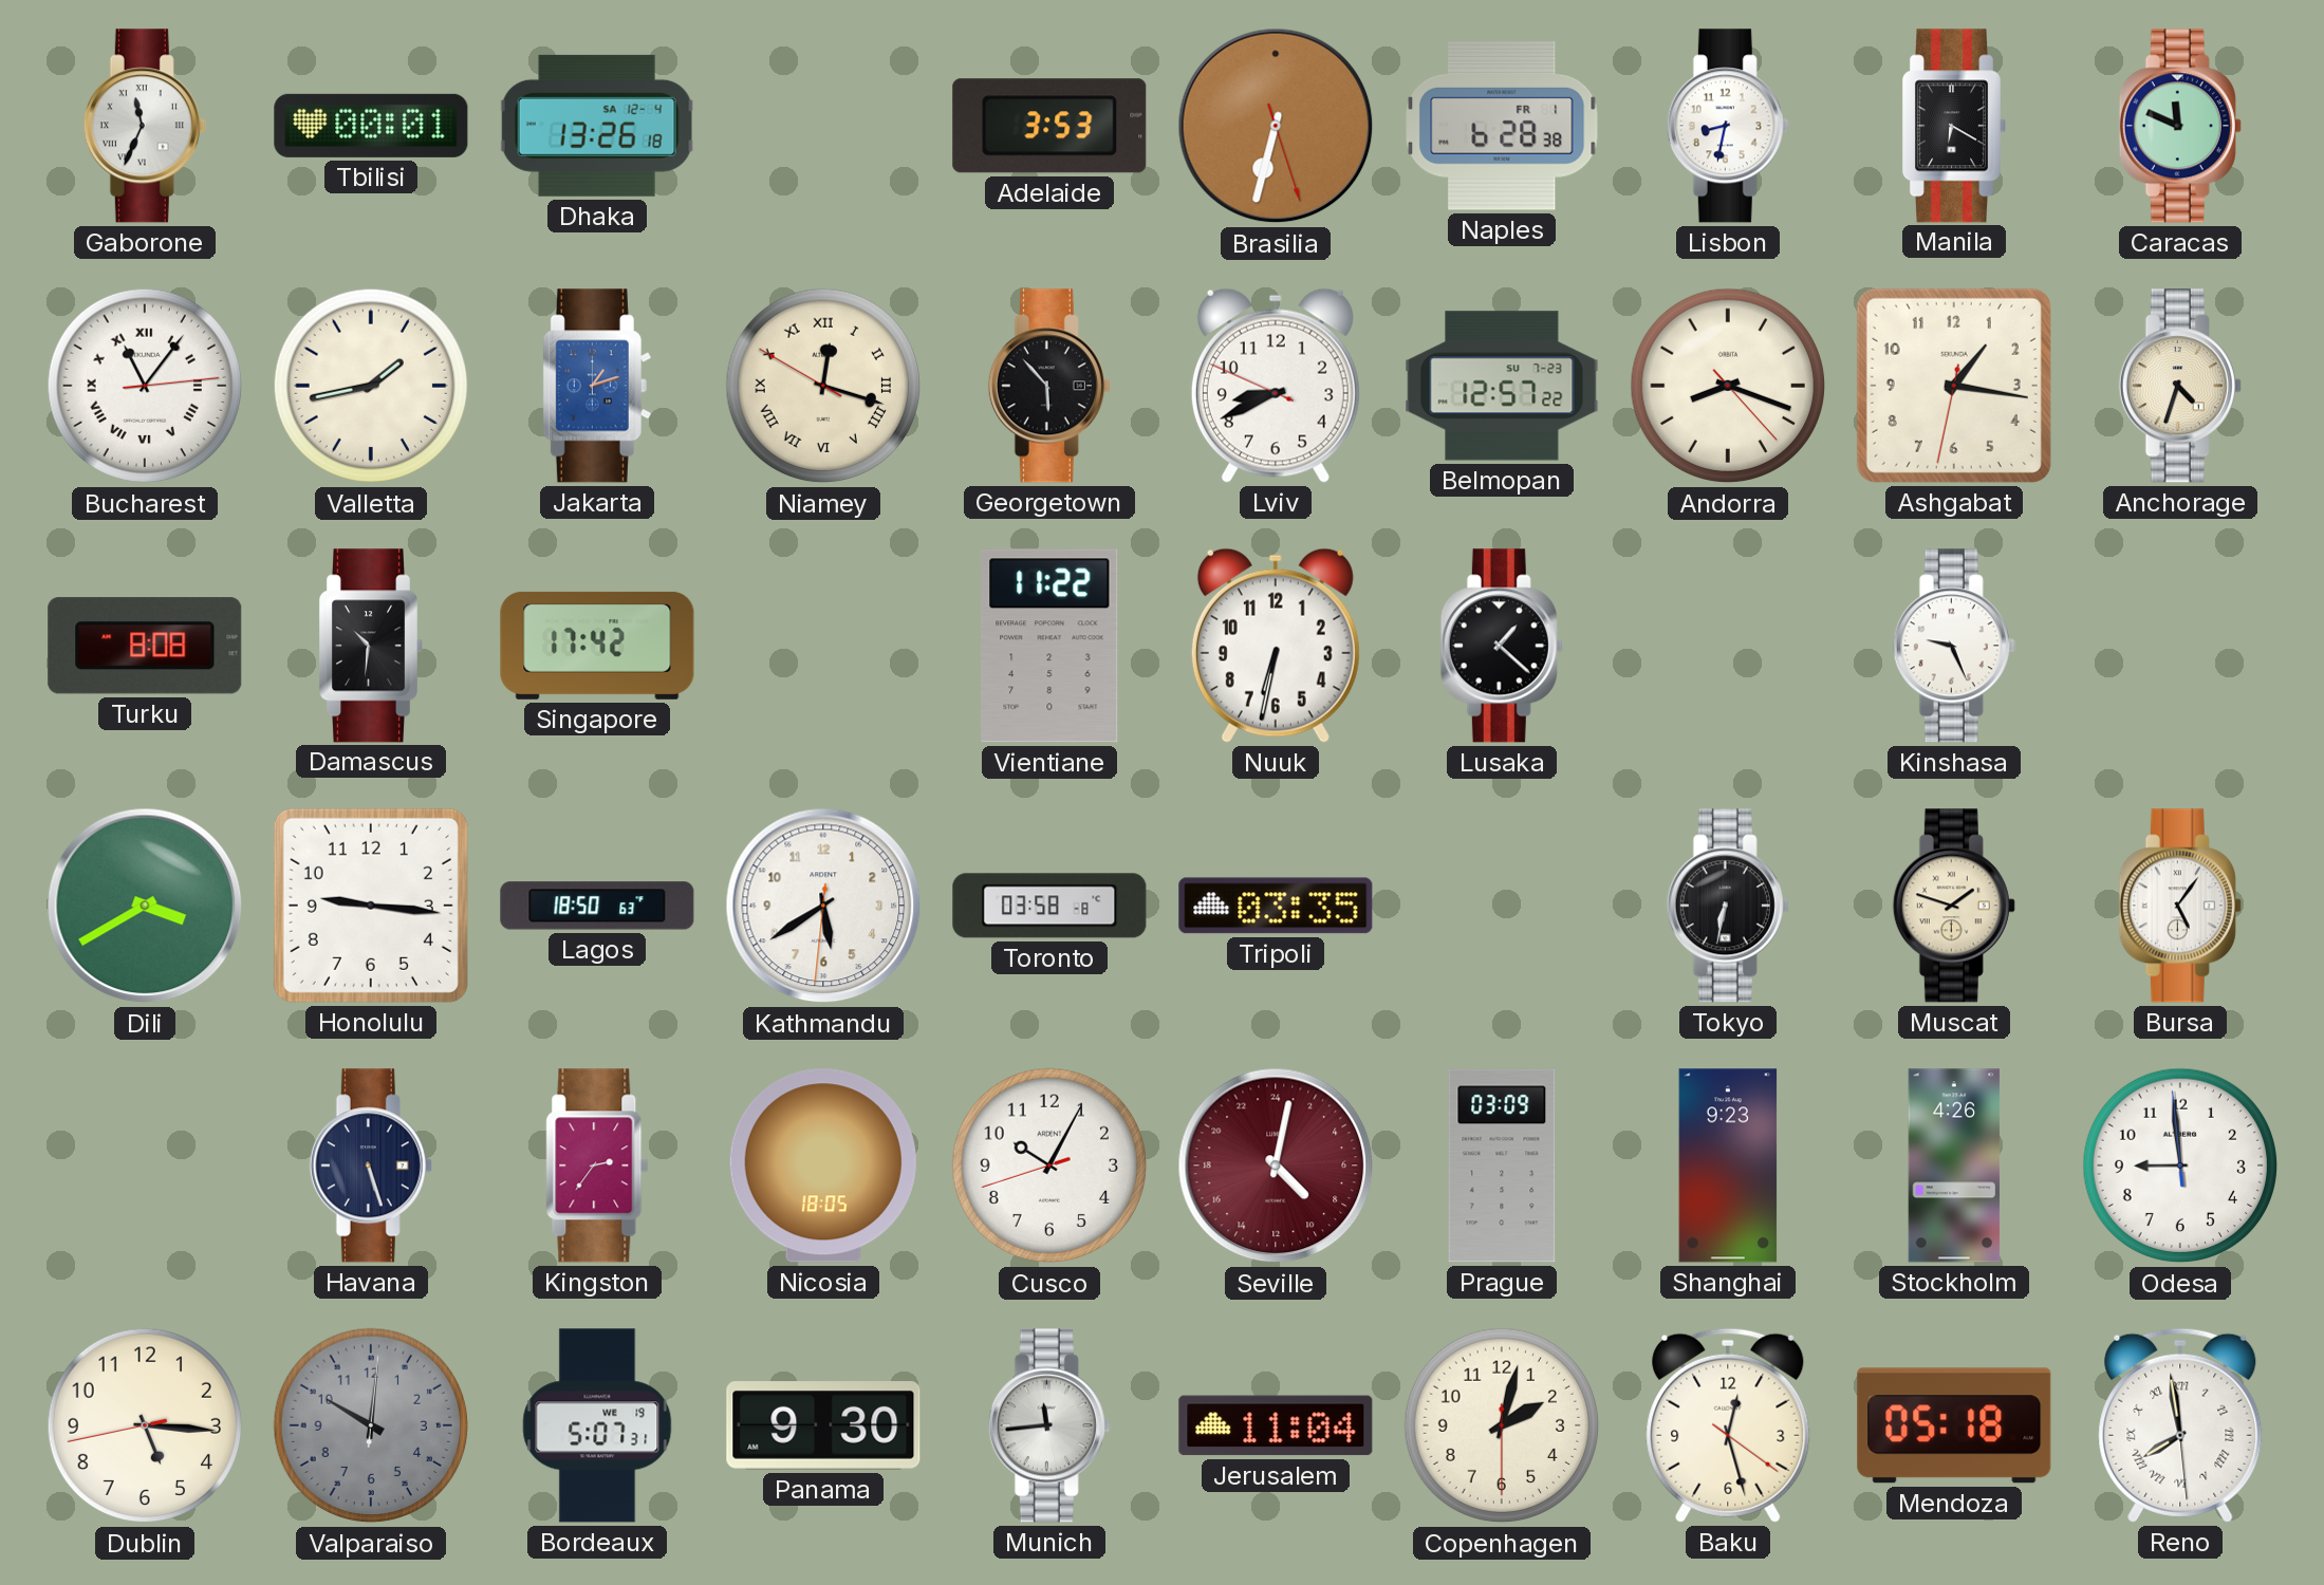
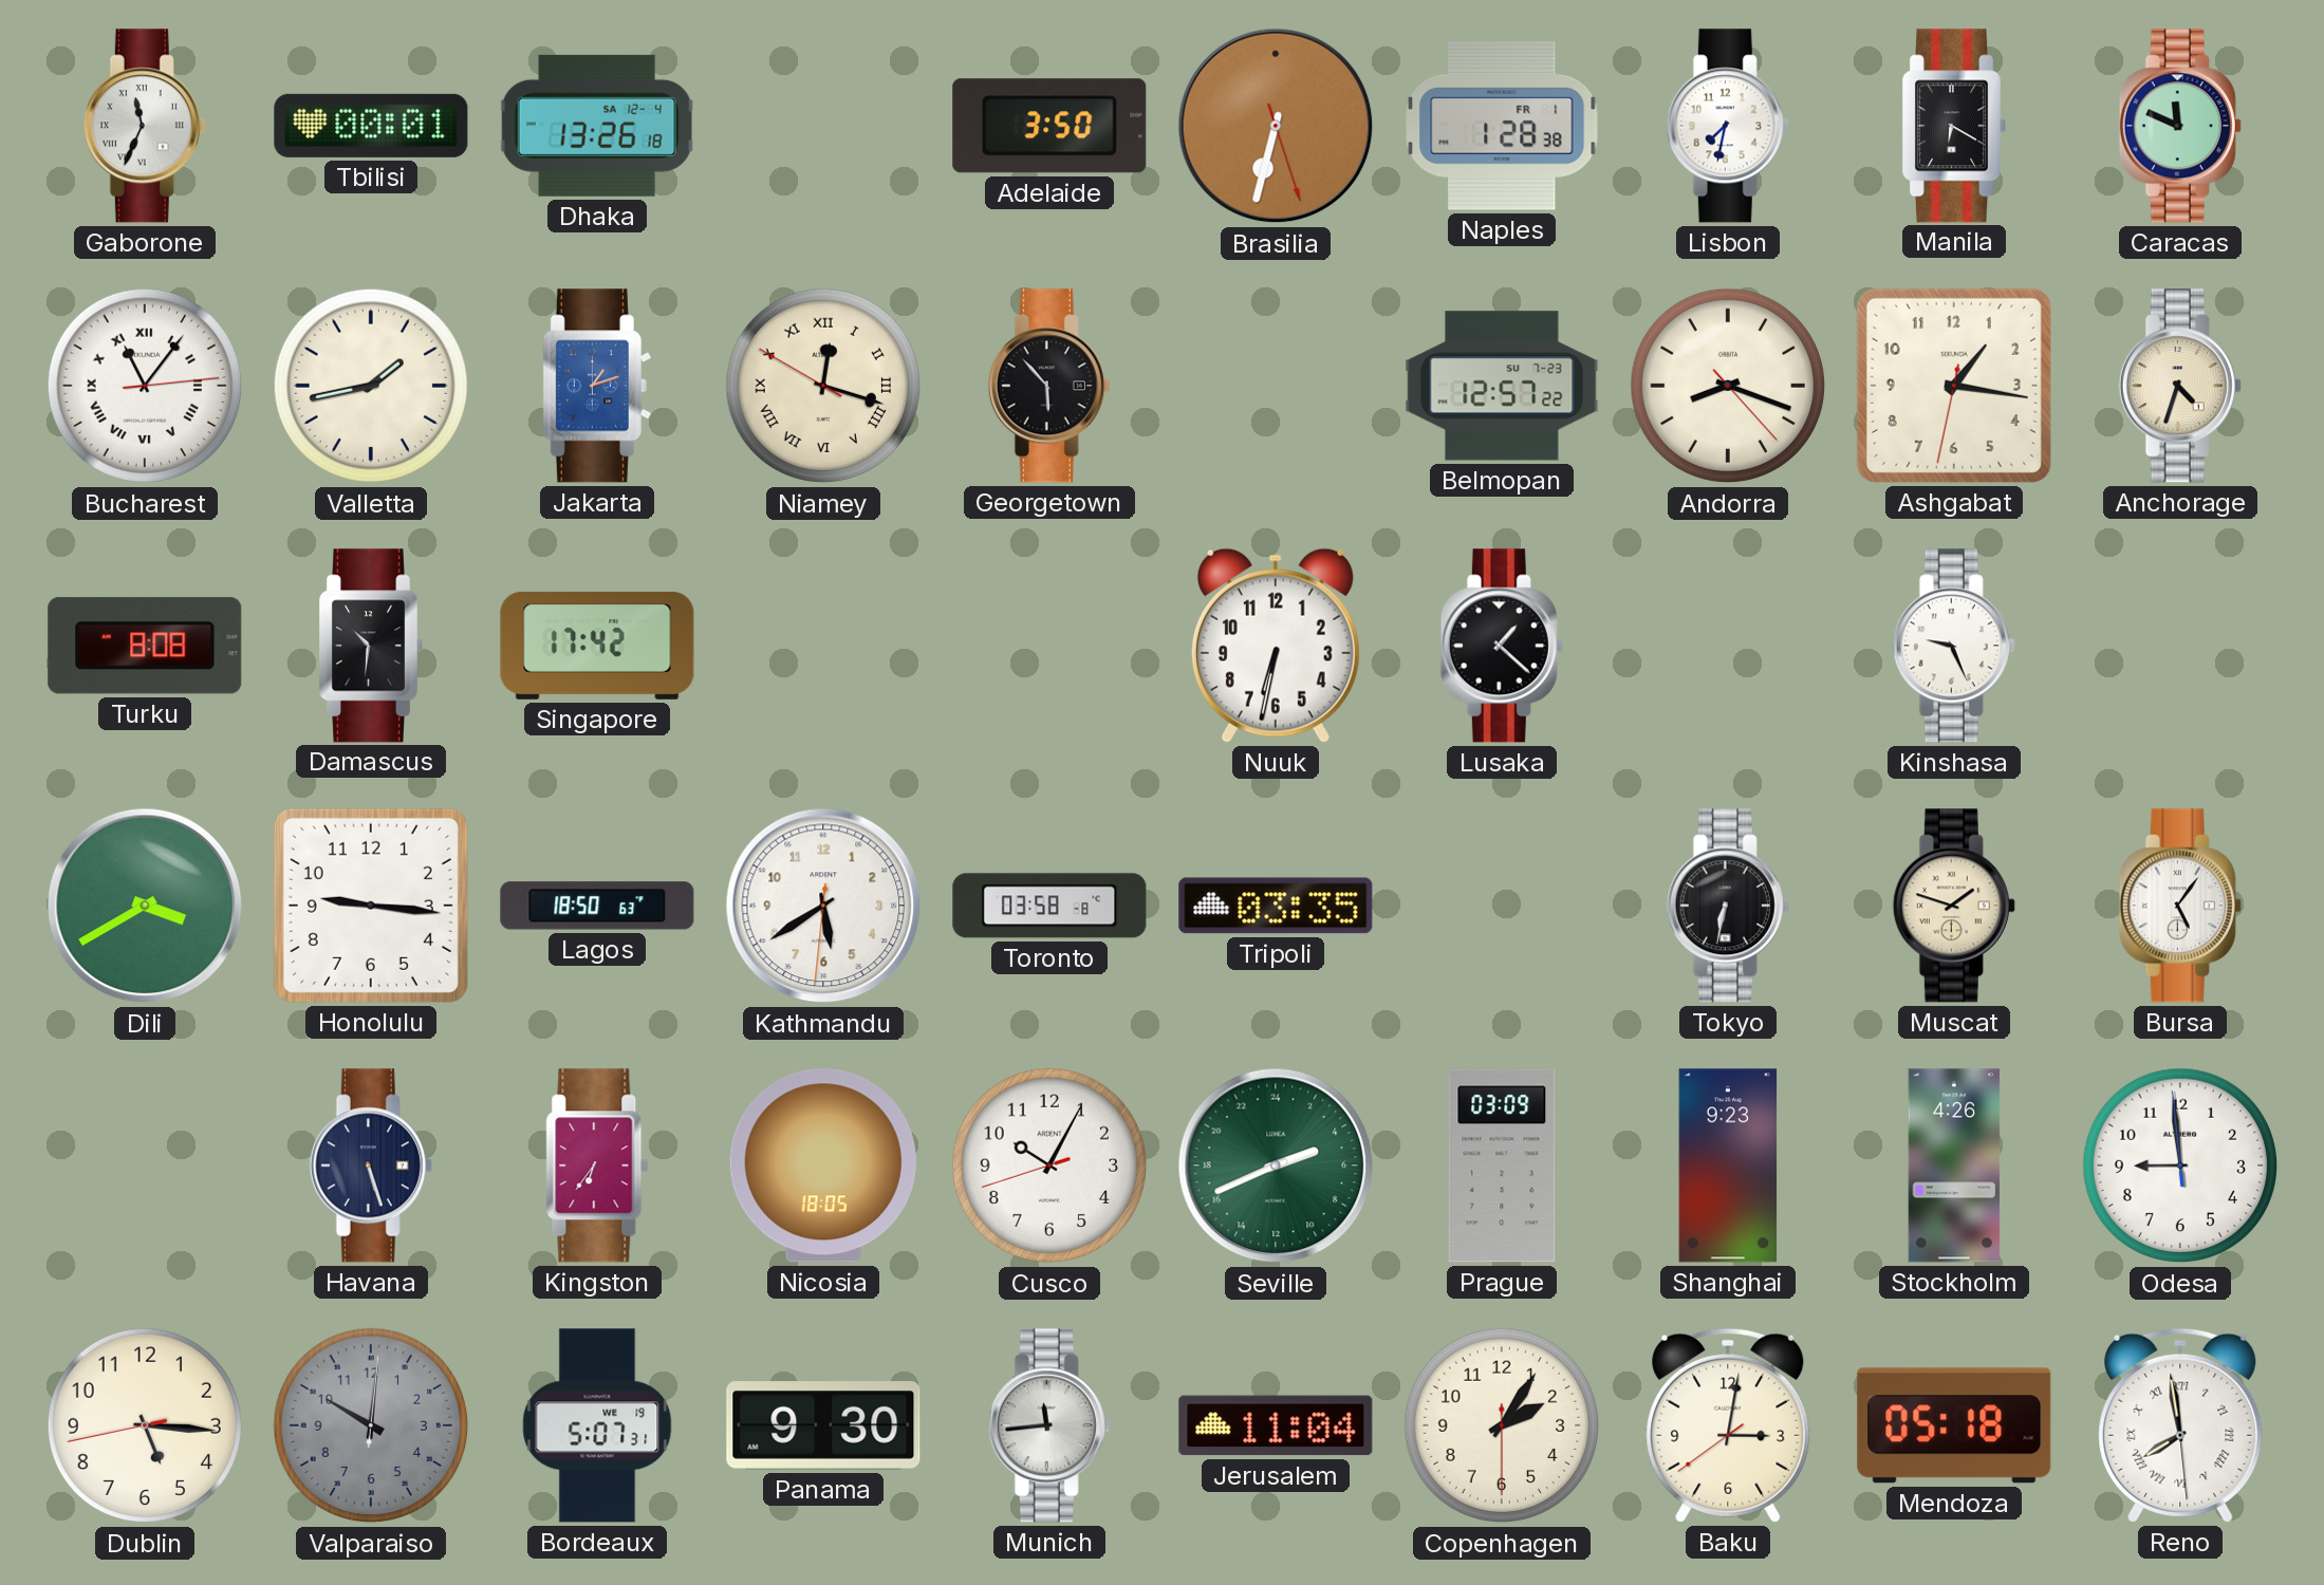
Adelaide: 3:53 -> 3:50
Naples: 6:28 -> 1:28
Lisbon: 8:32 -> 7:32
Lviv: 8:40 -> none
Vientiane: 11:22 -> none
Kingston: 2:36 -> 6:36
Seville: 9:02 -> 4:41
Seville dial: burgundy -> green
Copenhagen: 2:02 -> 2:05
Baku: 12:27 -> 3:01
